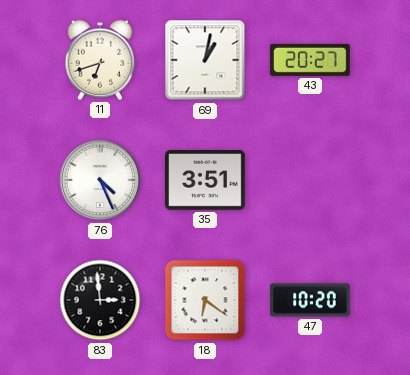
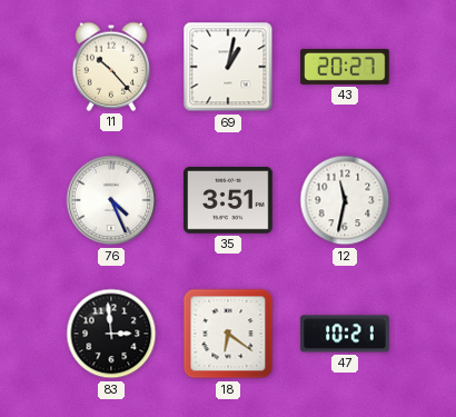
11: 6:42 -> 10:23
12: none -> 11:32
47: 10:20 -> 10:21
